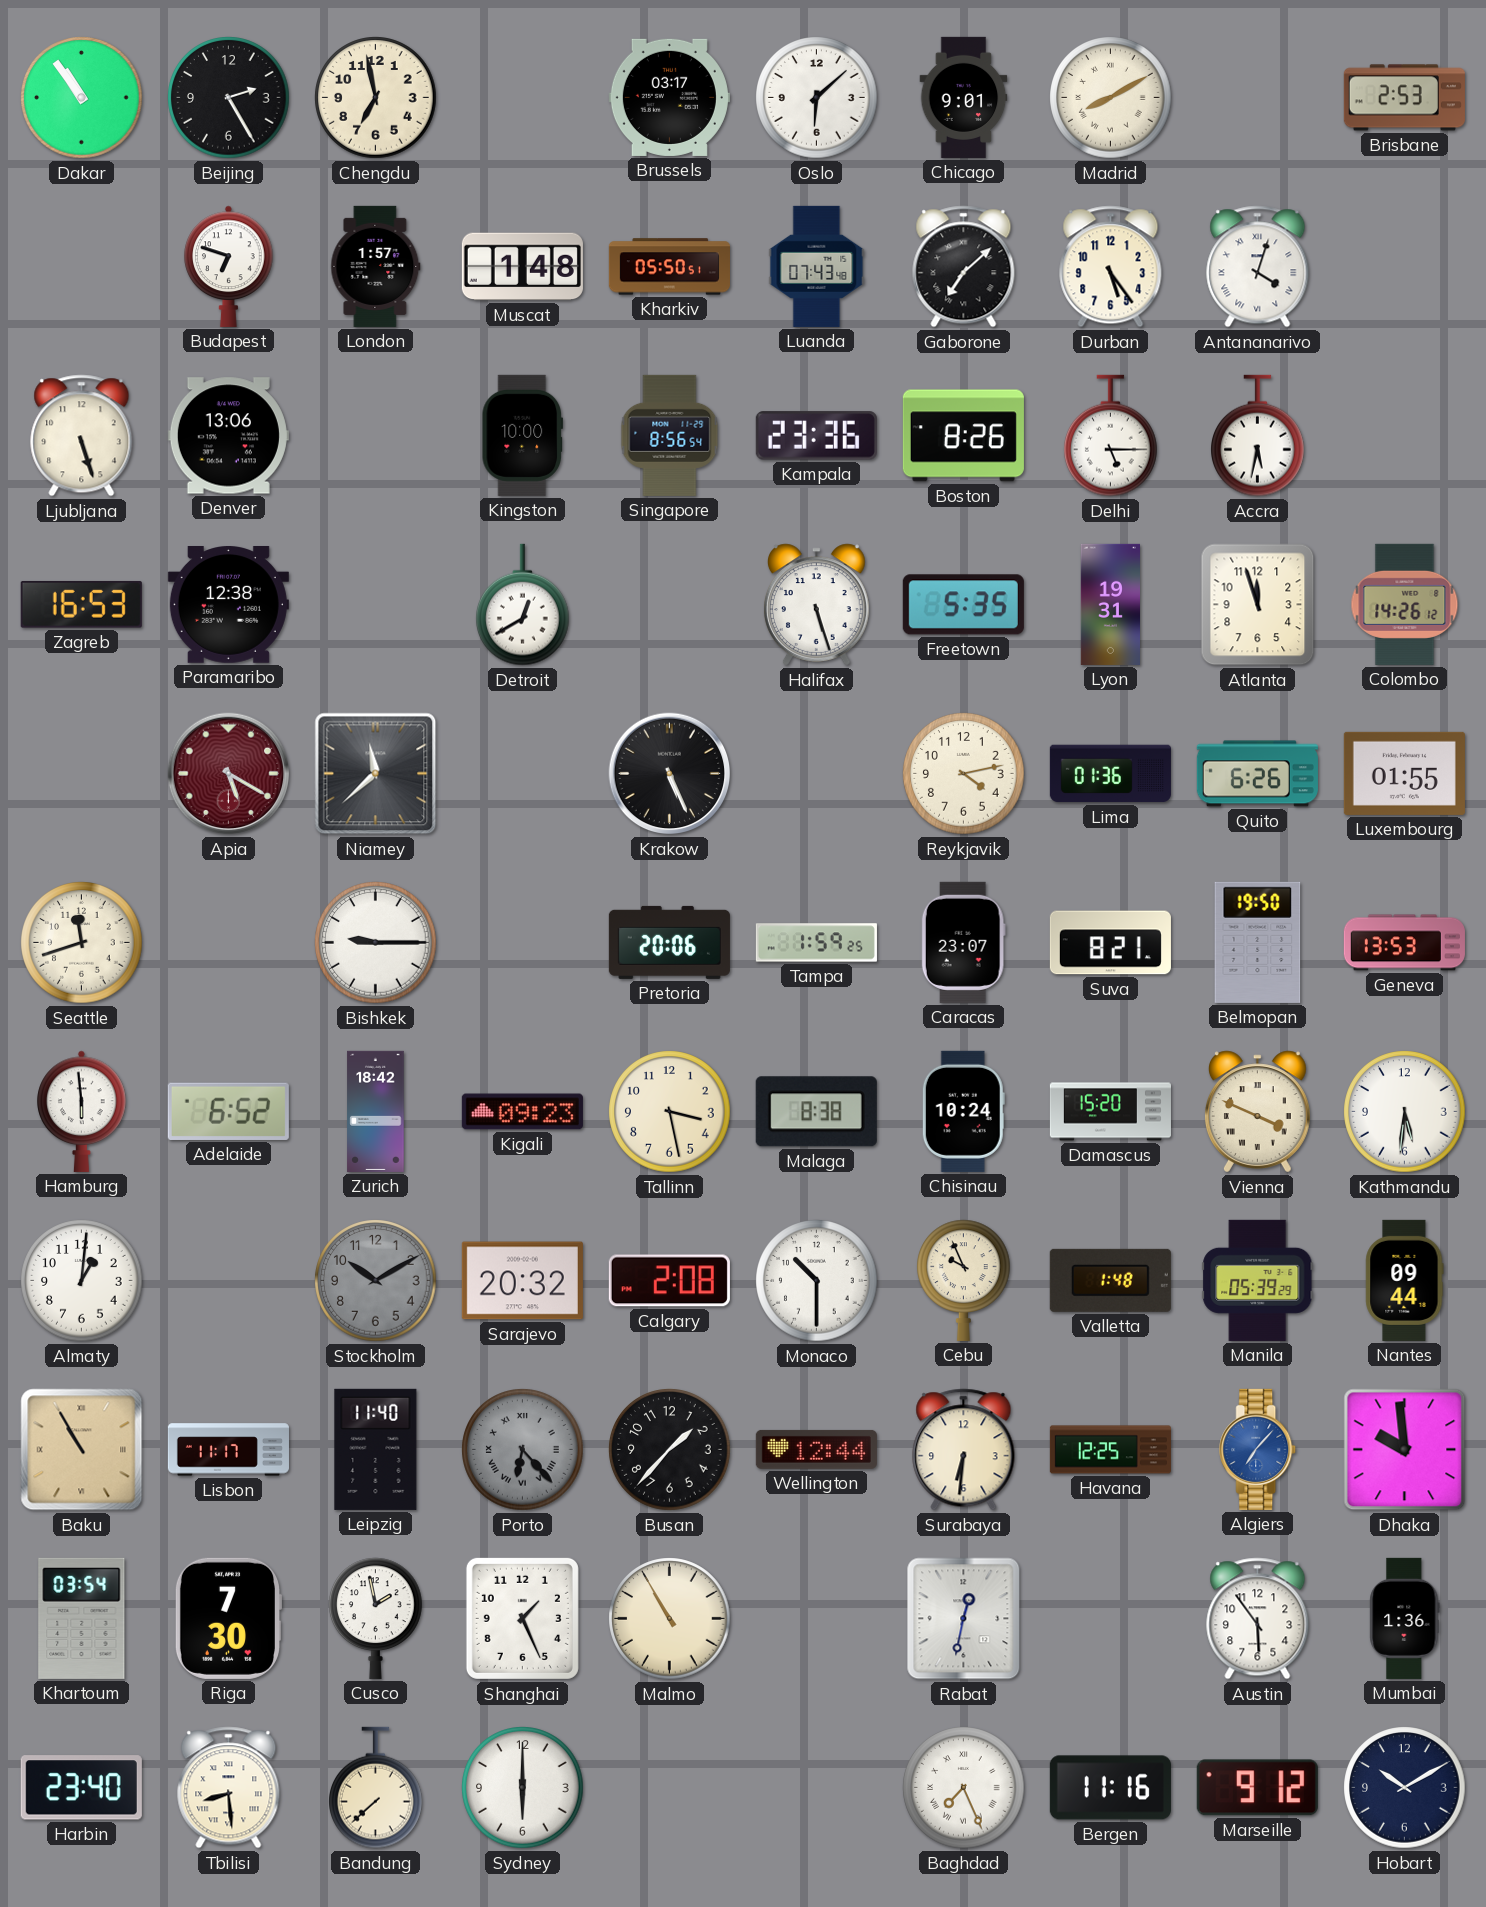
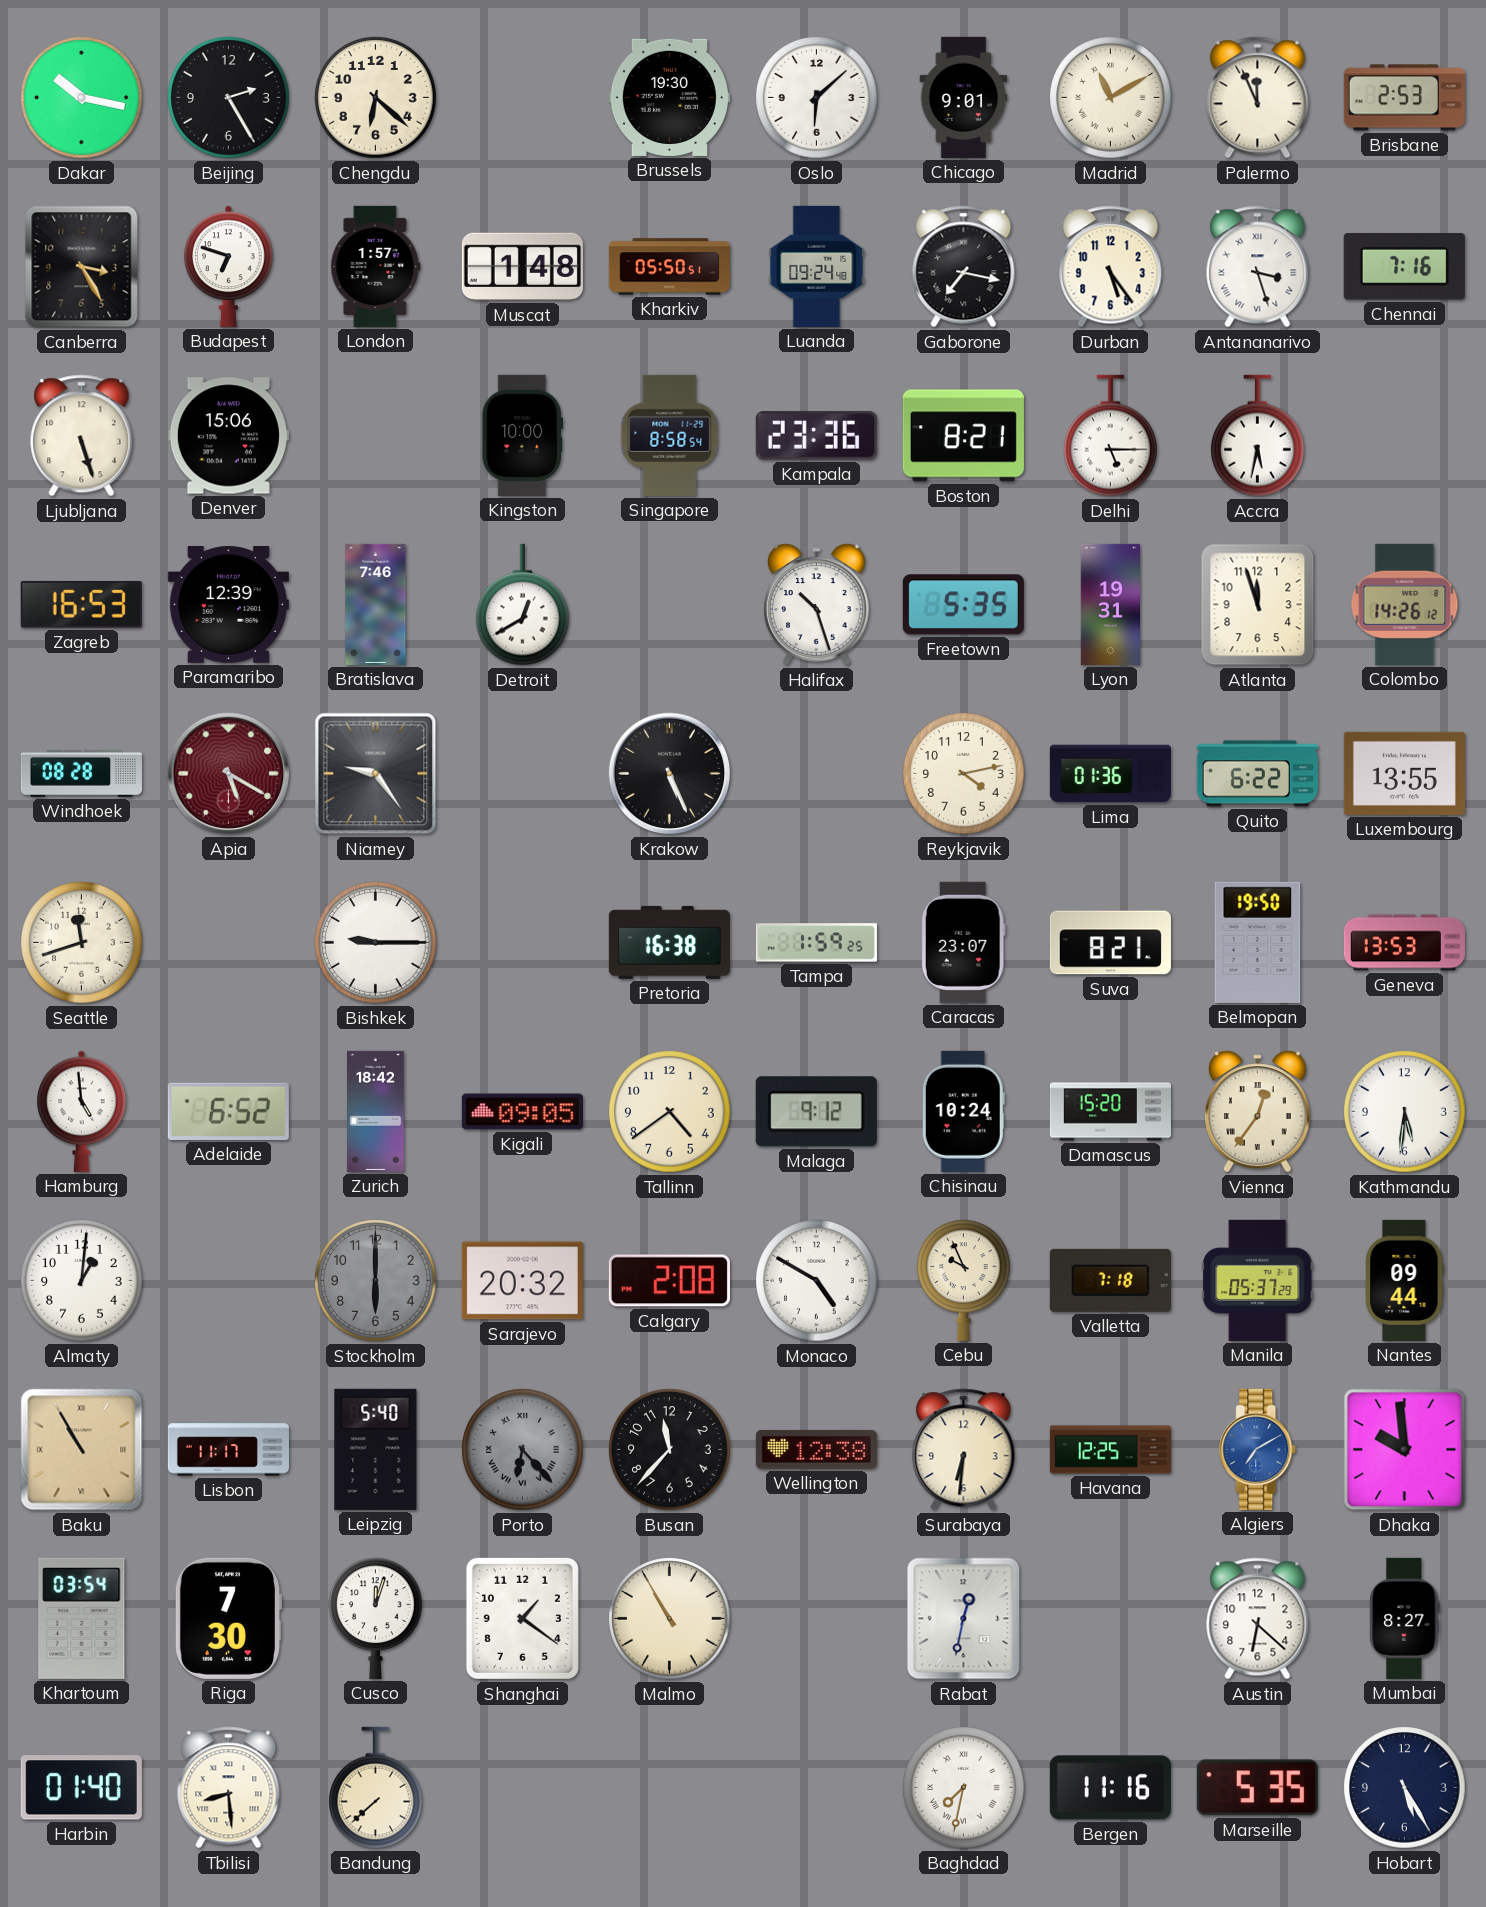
Dakar: 10:54 -> 10:17
Chengdu: 6:58 -> 6:22
Brussels: 03:17 -> 19:30
Madrid: 8:10 -> 11:10
Palermo: none -> 11:56
Canberra: none -> 3:25
Luanda: 07:43 -> 09:24
Gaborone: 7:08 -> 7:17
Antananarivo: 4:03 -> 3:27
Chennai: none -> 7:16
Denver: 13:06 -> 15:06
Singapore: 8:56 -> 8:58
Boston: 8:26 -> 8:21
Paramaribo: 12:38 -> 12:39
Bratislava: none -> 7:46
Halifax: 5:27 -> 10:27
Windhoek: none -> 08:28
Niamey: 11:38 -> 9:24
Quito: 6:26 -> 6:22
Luxembourg: 01:55 -> 13:55
Pretoria: 20:06 -> 16:38
Hamburg: 5:59 -> 4:59
Kigali: 09:23 -> 09:05
Tallinn: 3:28 -> 4:39
Malaga: 8:38 -> 9:12
Vienna: 3:49 -> 12:36
Stockholm: 10:10 -> 6:00
Monaco: 10:30 -> 4:50
Valletta: 1:48 -> 7:18
Manila: 05:39 -> 05:37
Leipzig: 11:40 -> 5:40
Busan: 1:37 -> 11:37
Wellington: 12:44 -> 12:38
Algiers: 7:07 -> 7:10
Cusco: 1:58 -> 12:03
Shanghai: 1:26 -> 1:21
Austin: 5:54 -> 6:22
Mumbai: 1:36 -> 8:27
Harbin: 23:40 -> 01:40
Sydney: 6:00 -> none
Baghdad: 7:26 -> 7:32
Marseille: 9:12 -> 5:35
Hobart: 10:10 -> 5:25
